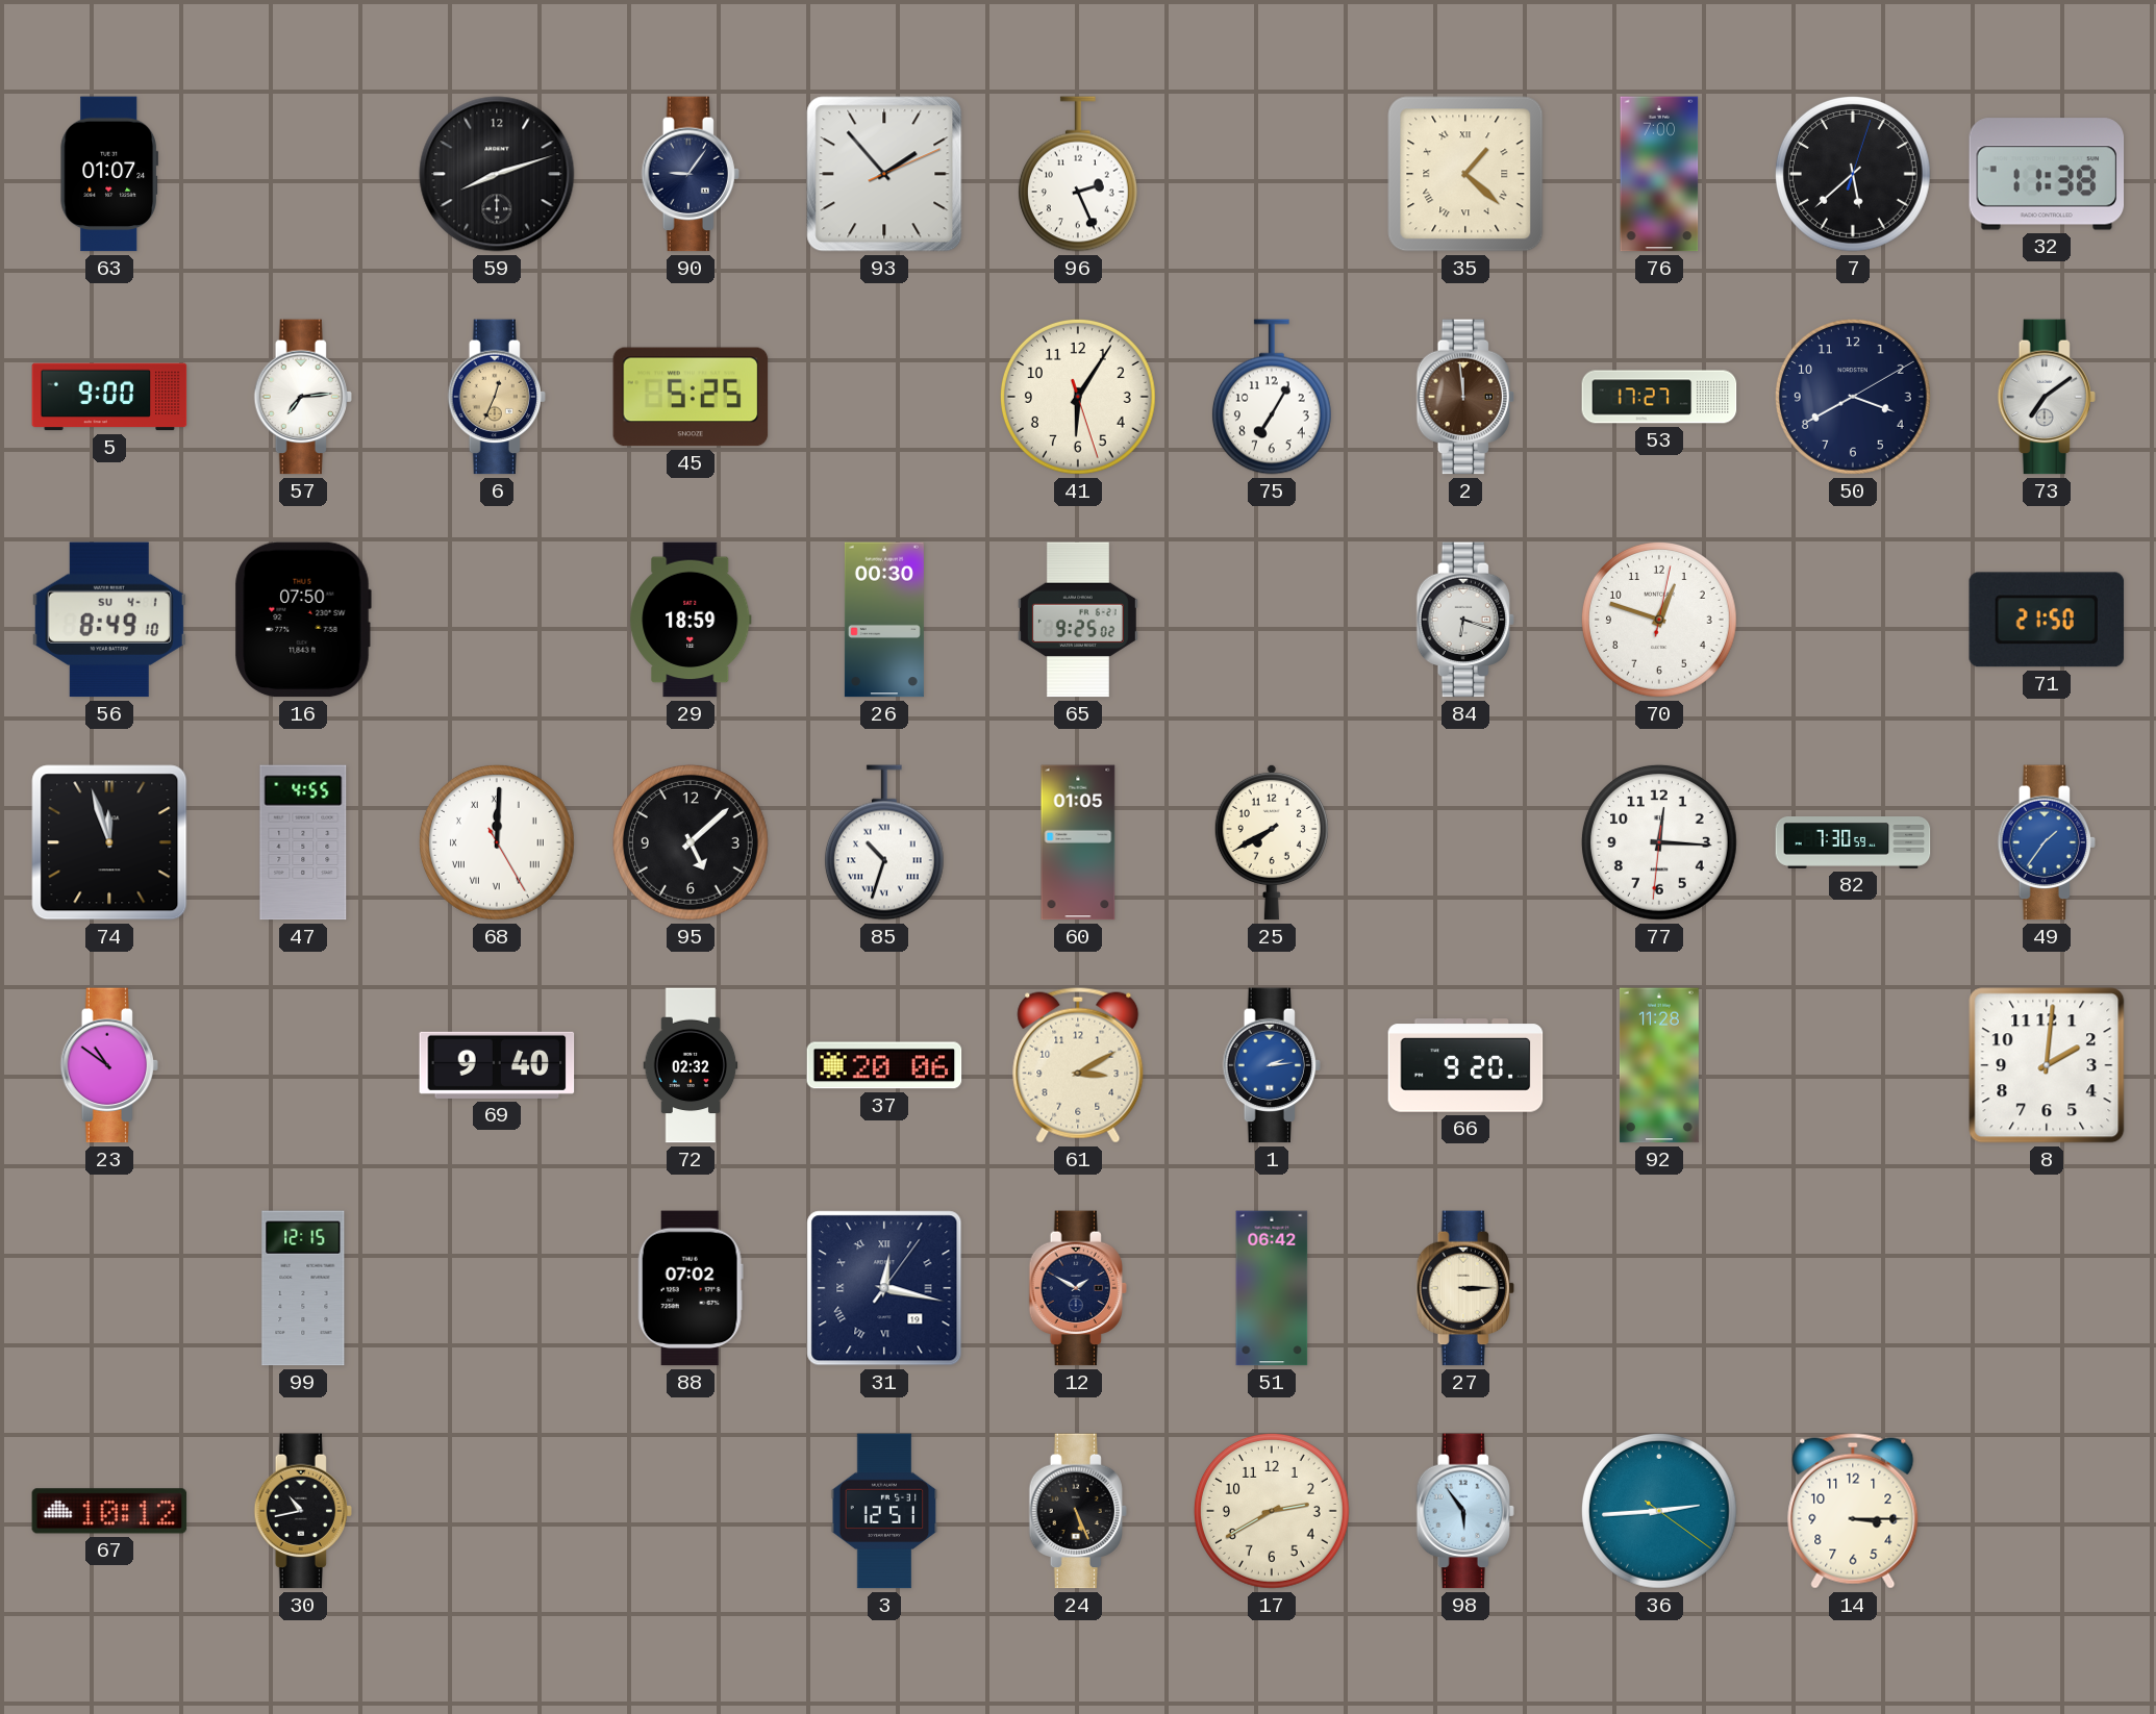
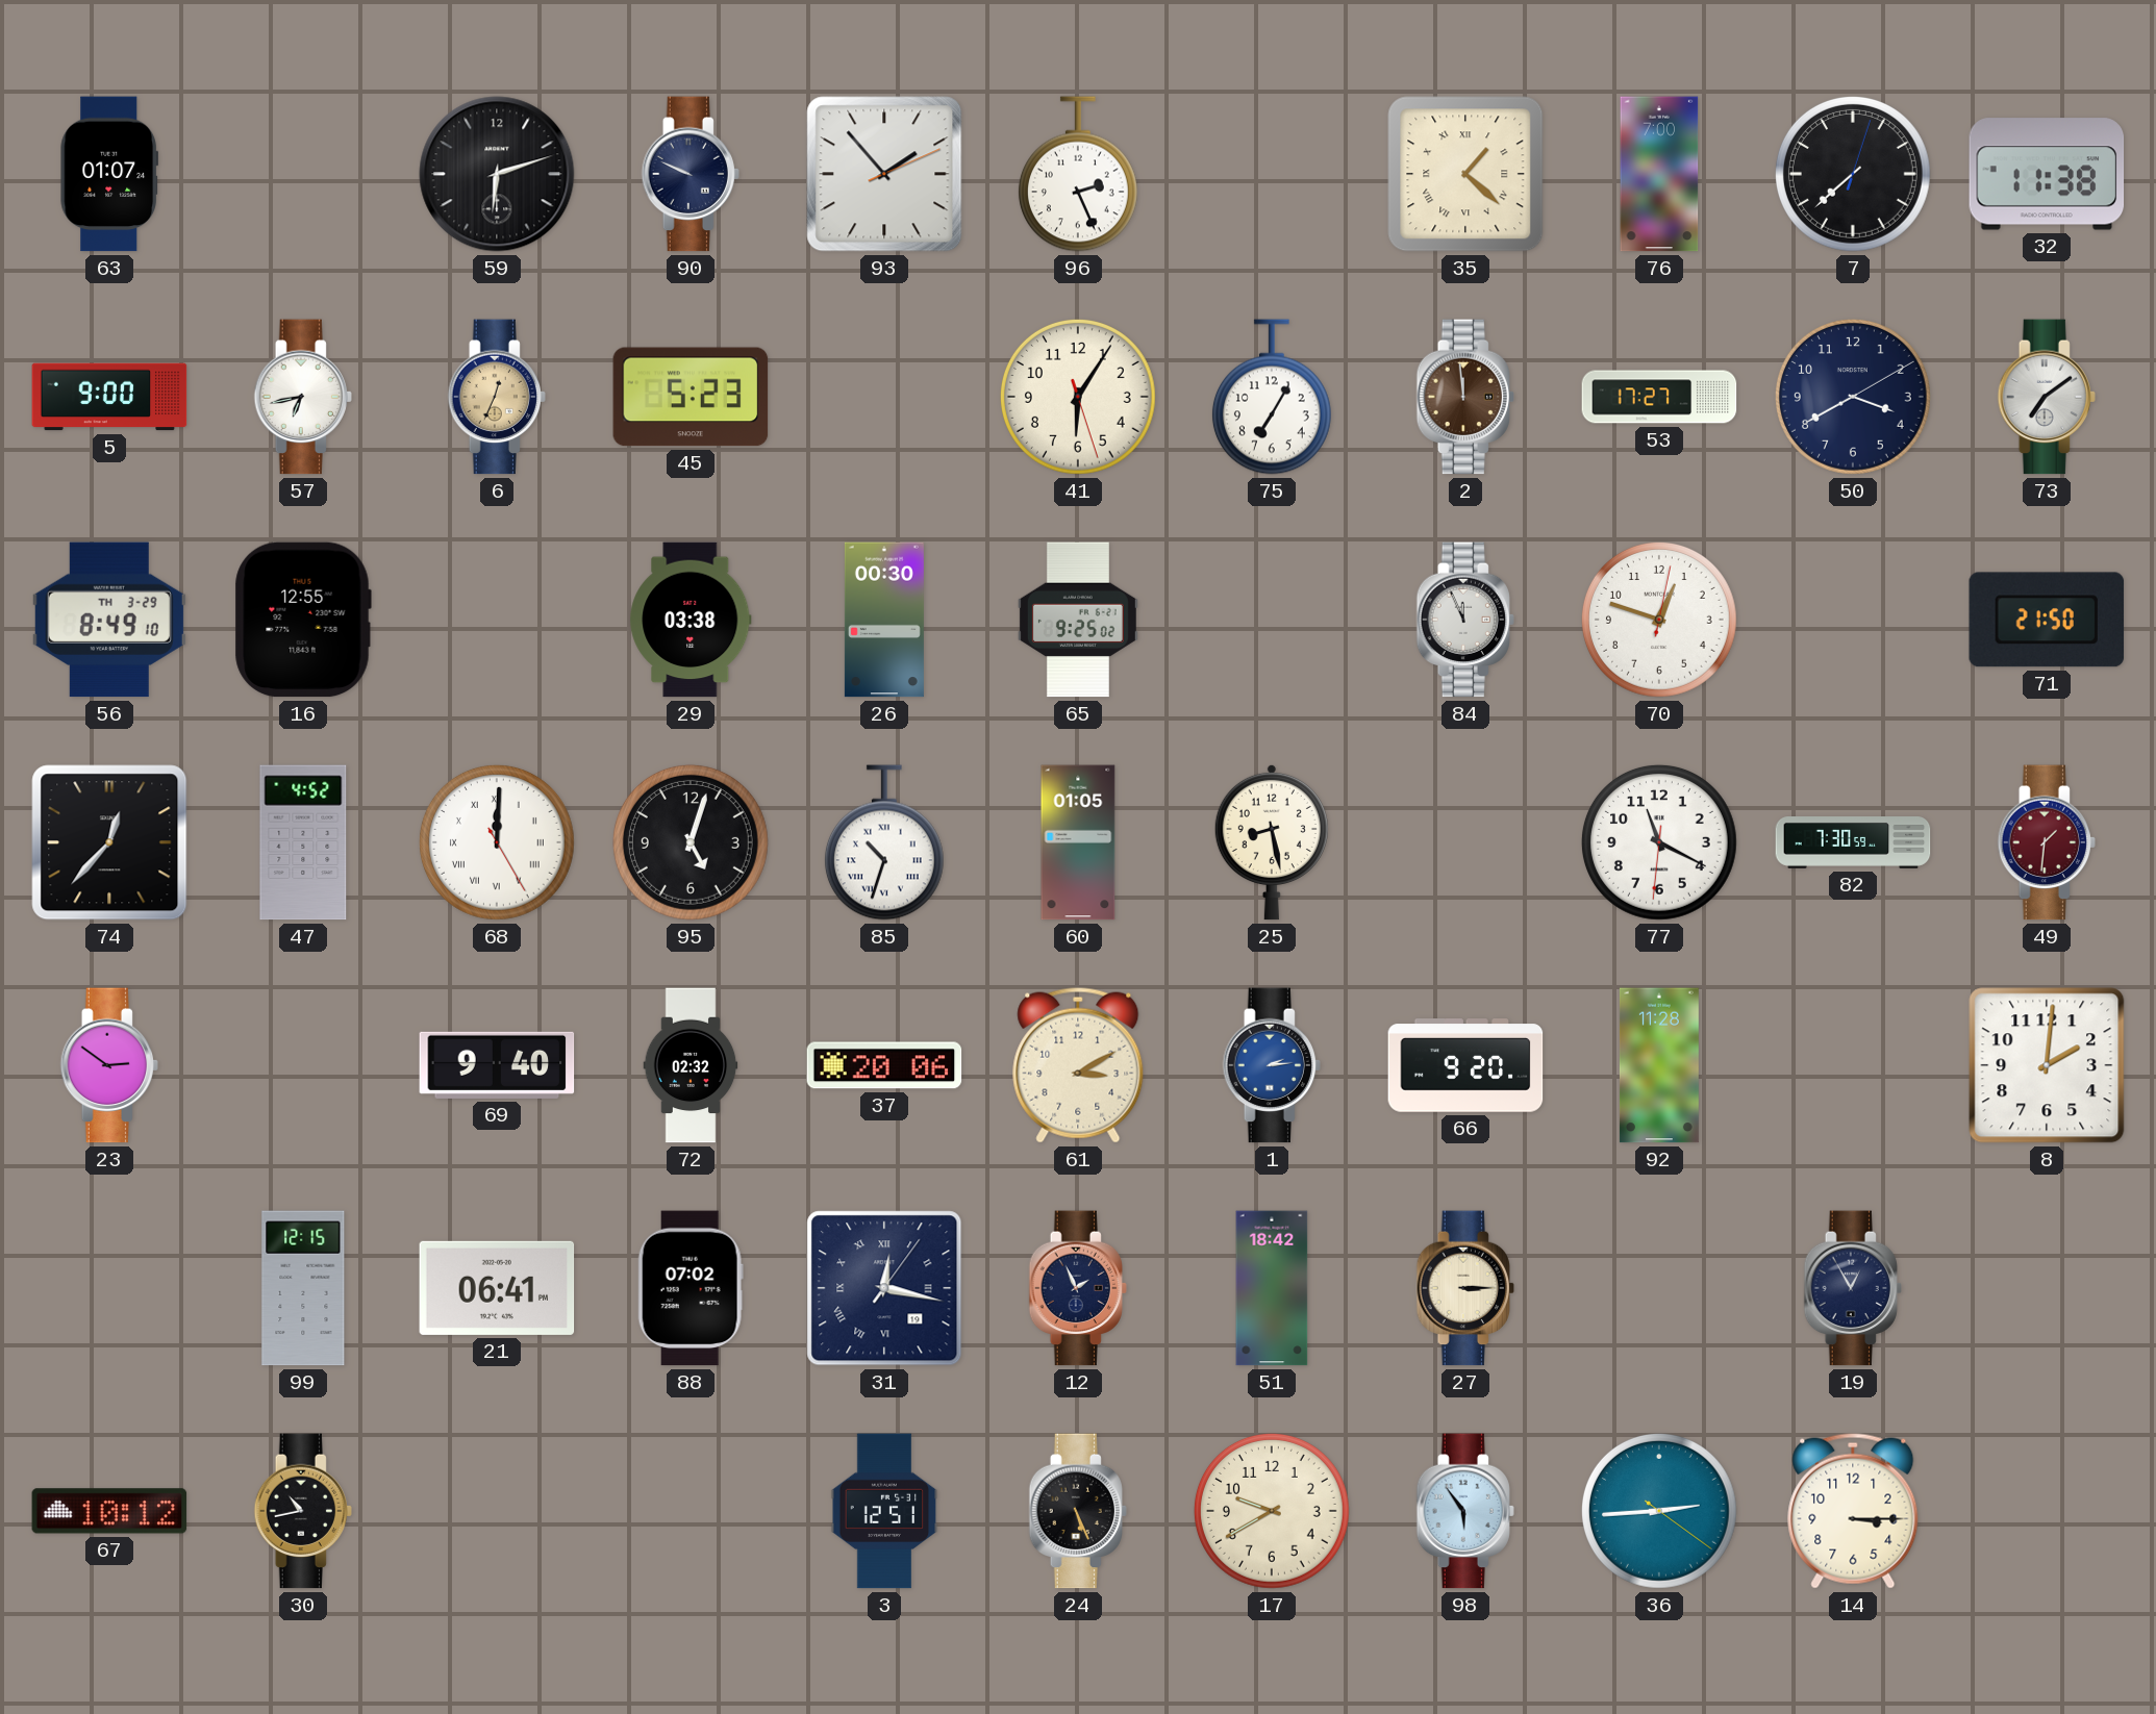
59: 8:12 -> 6:12
90: 9:06 -> 9:49
7: 5:38 -> 7:38
57: 7:14 -> 6:43
45: 5:25 -> 5:23
56 date: SU 4-1 -> TH 3-29
16: 07:50 -> 12:55
29: 18:59 -> 03:38
84: 6:18 -> 11:56
74: 11:57 -> 12:37
47: 4:55 -> 4:52
95: 5:08 -> 5:03
25: 7:40 -> 8:28
77: 12:15 -> 11:19
49: 1:36 -> 1:31
49 dial: blue -> burgundy
23: 10:51 -> 2:51
21: none -> 06:41
12: 1:50 -> 1:56
51: 06:42 -> 18:42
19: none -> 12:55
17: 2:40 -> 9:40
